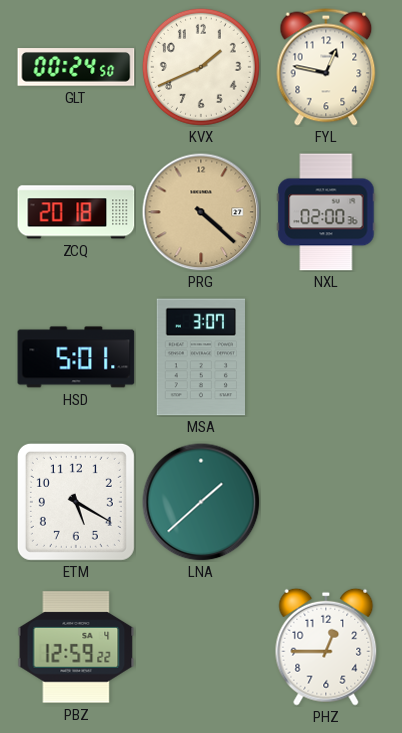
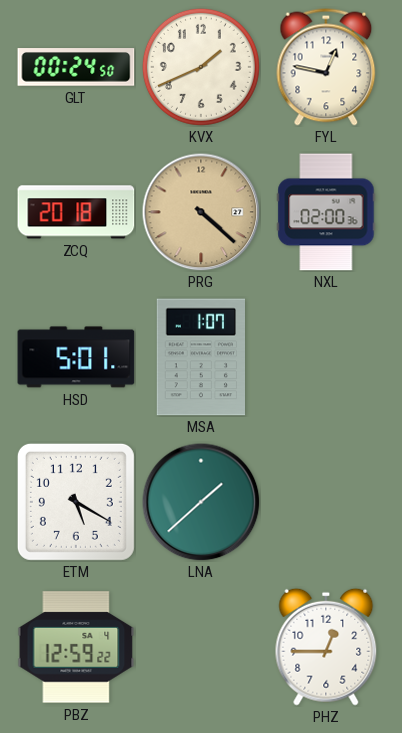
MSA: 3:07 -> 1:07
